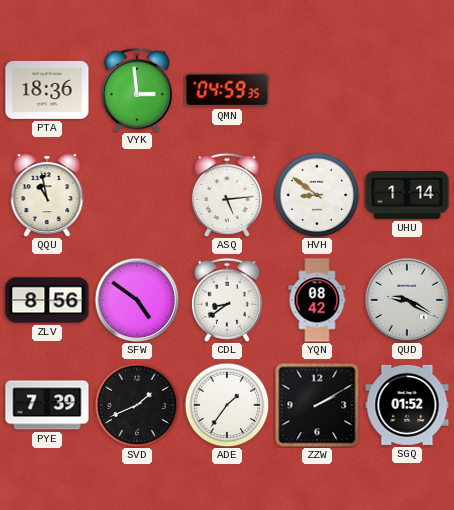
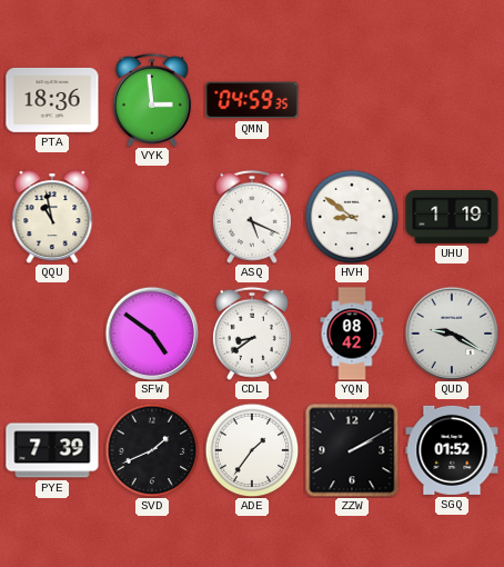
ASQ: 5:14 -> 5:19
UHU: 1:14 -> 1:19
ZLV: 8:56 -> none
